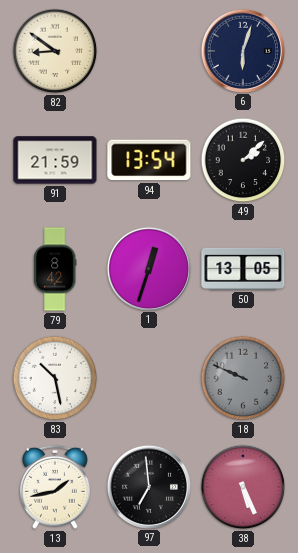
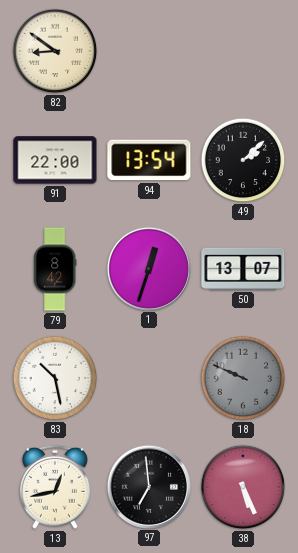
6: 6:03 -> none
91: 21:59 -> 22:00
50: 13:05 -> 13:07
13: 1:43 -> 12:43
